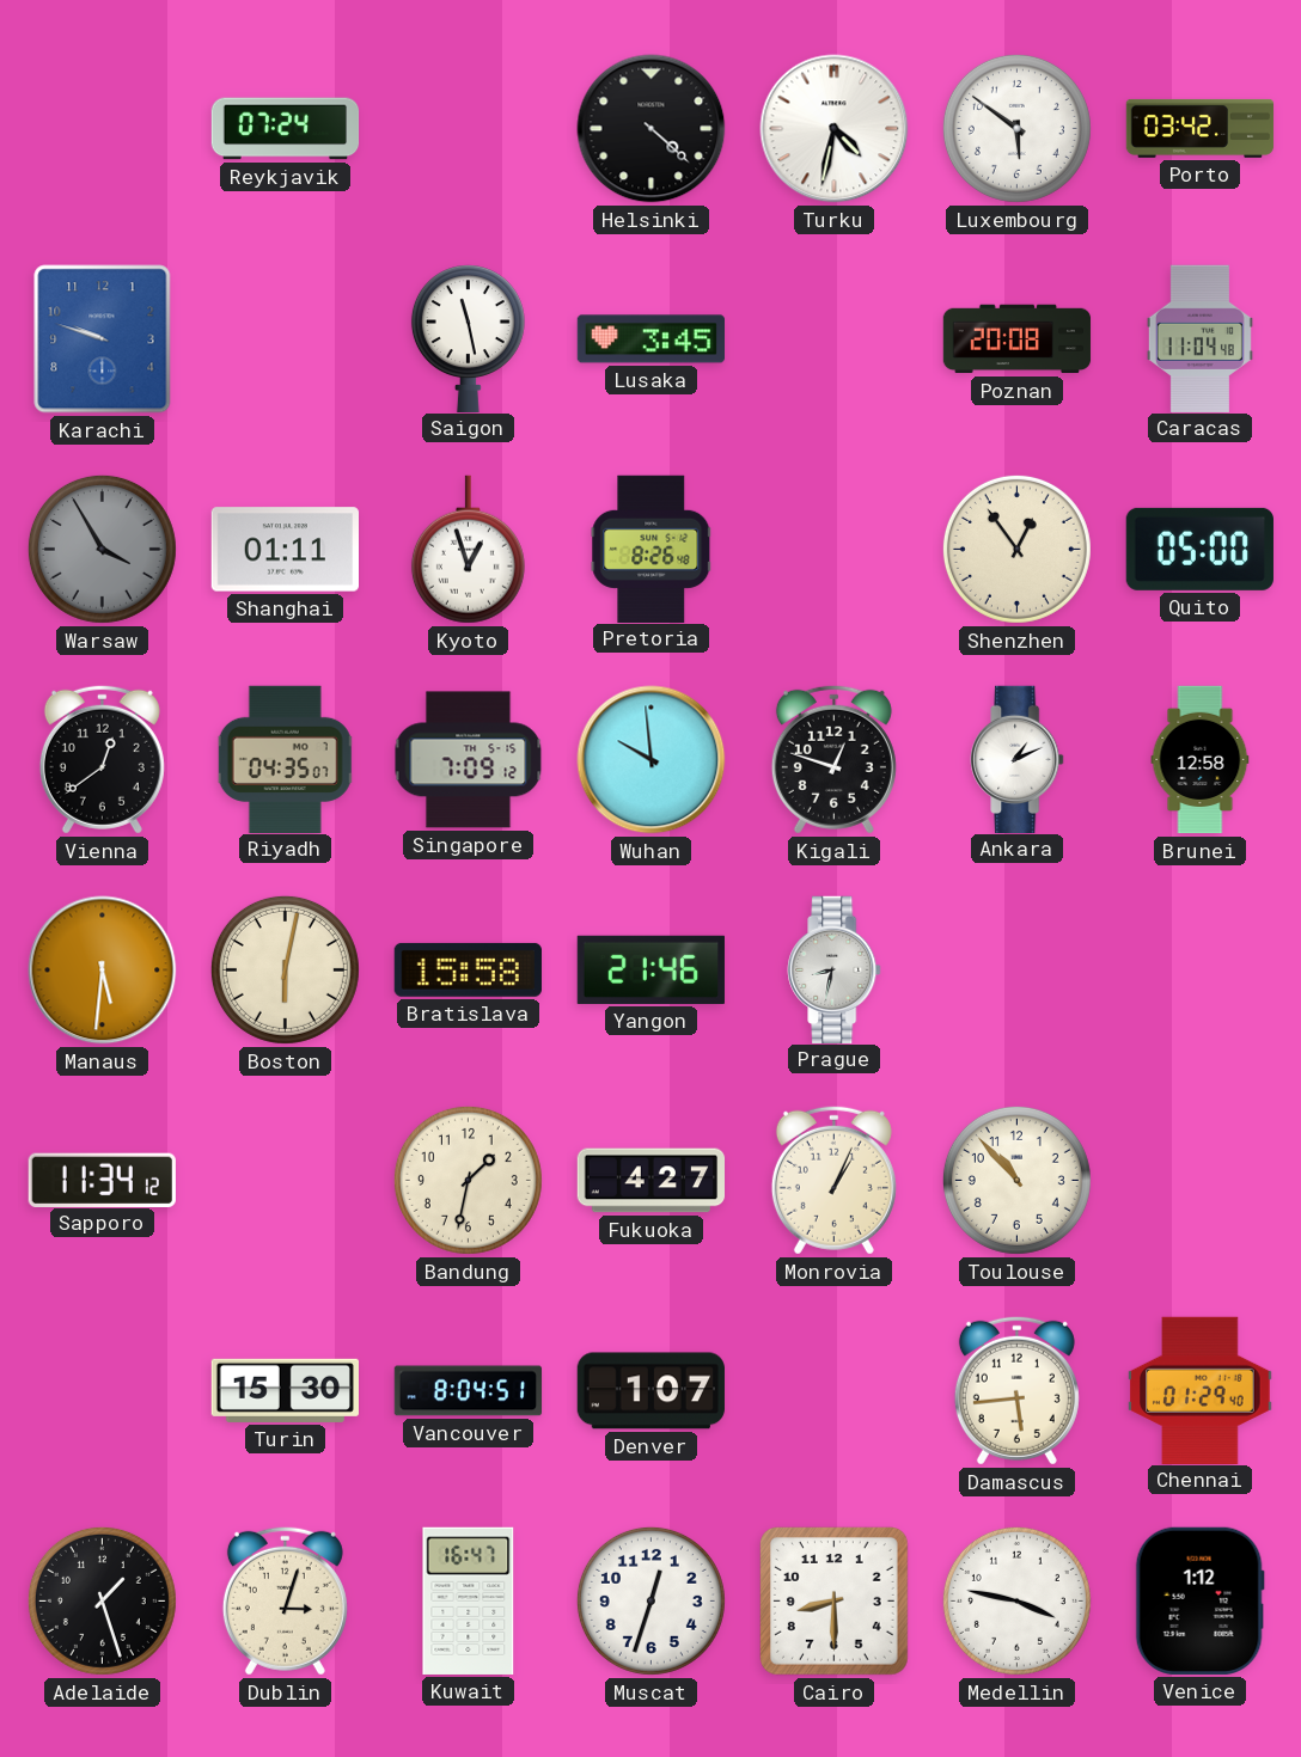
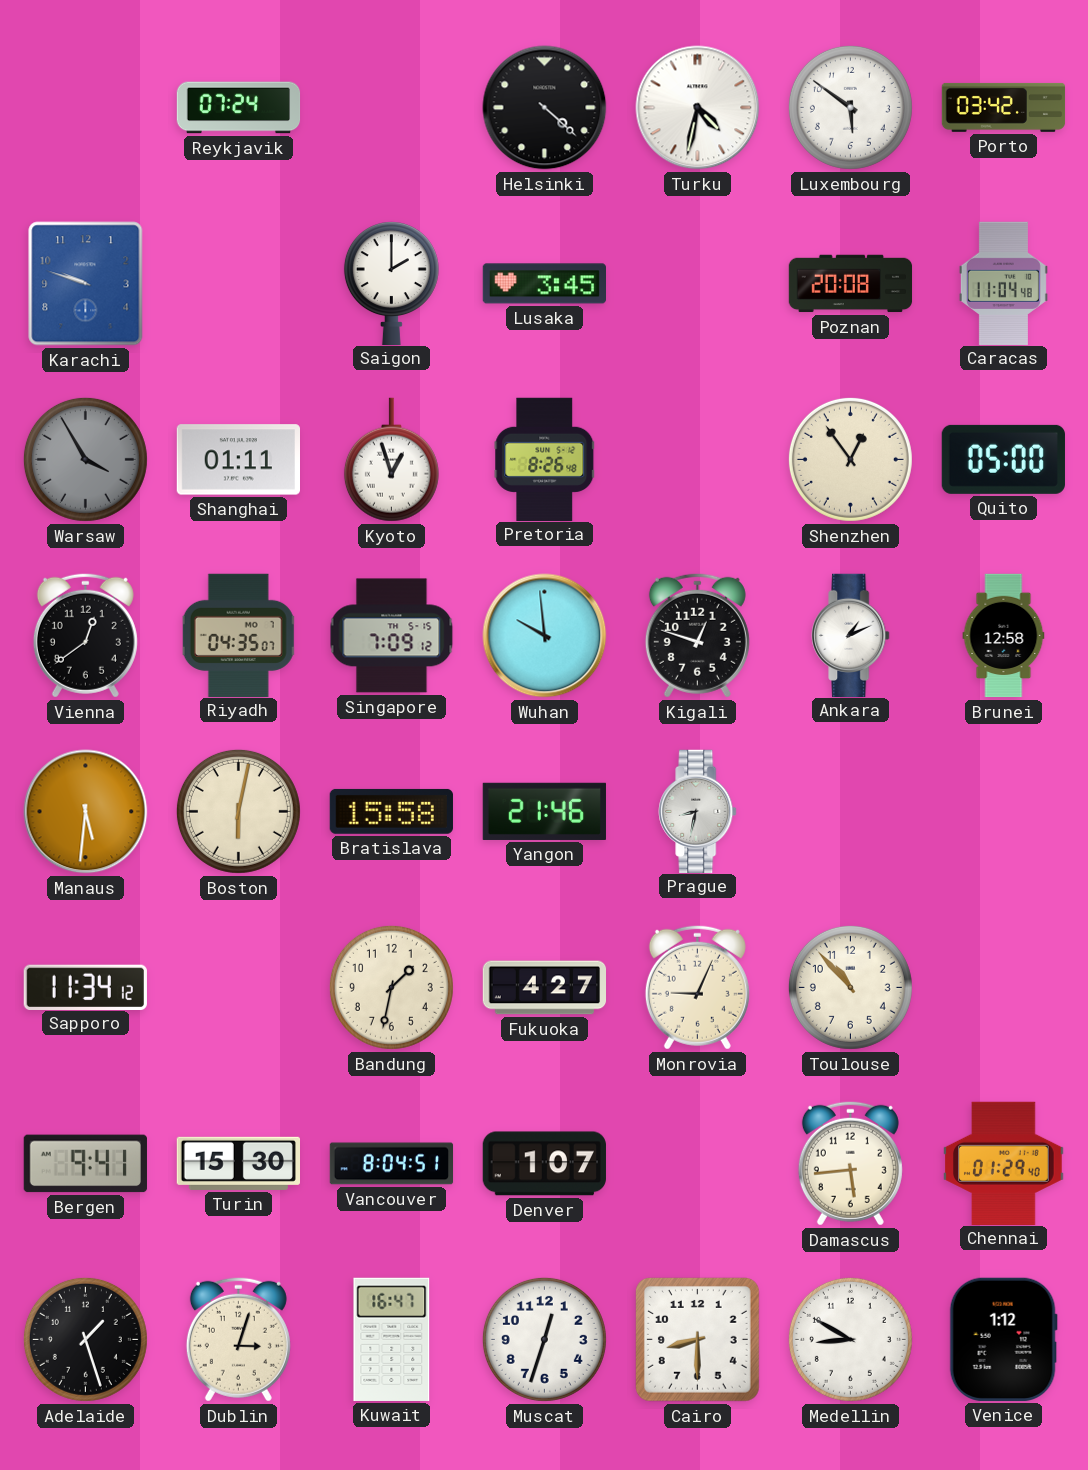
Saigon: 11:28 -> 2:00
Monrovia: 1:04 -> 9:04
Bergen: none -> 9:41
Medellin: 3:47 -> 8:50
